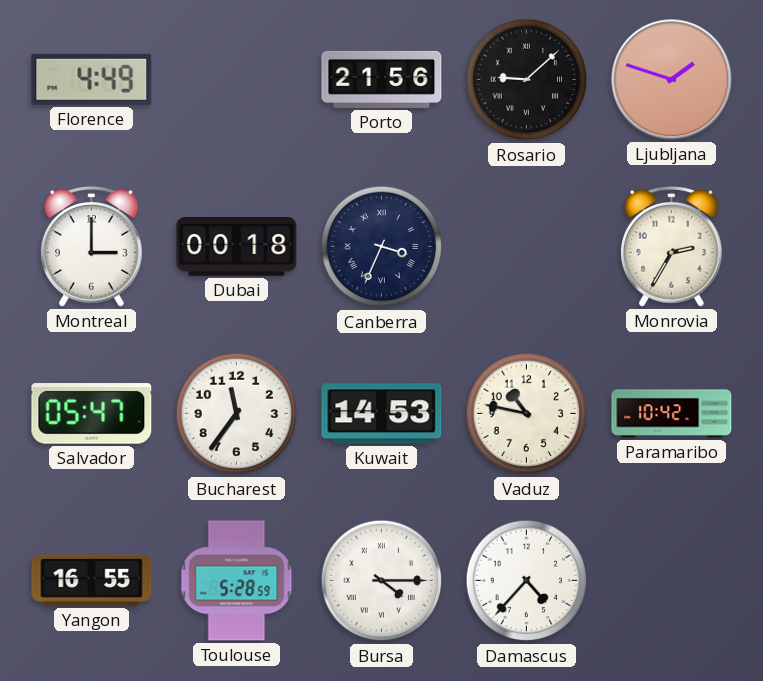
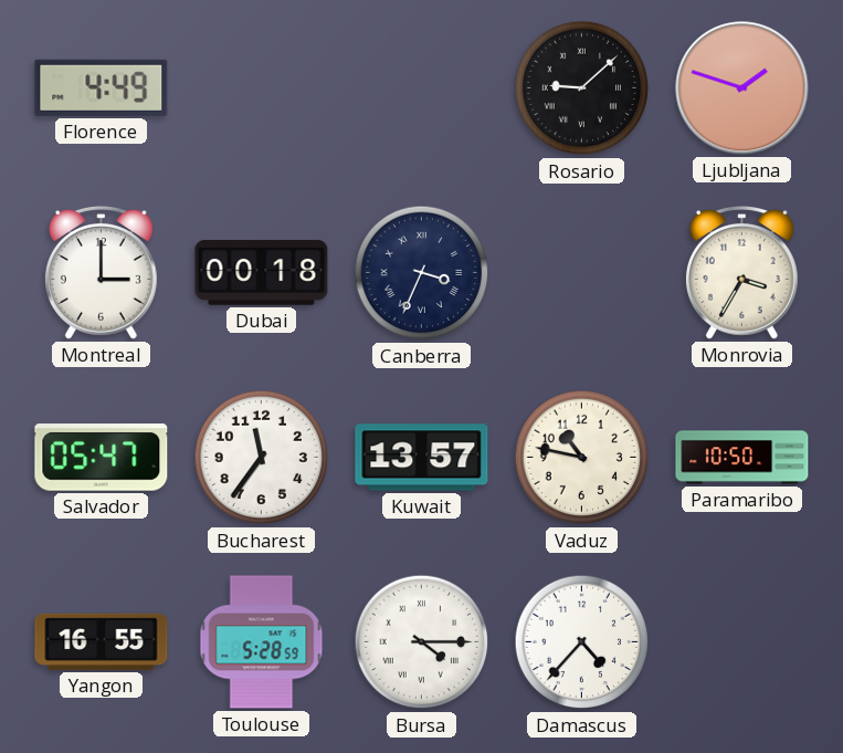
Porto: 21:56 -> none
Monrovia: 2:35 -> 3:35
Kuwait: 14:53 -> 13:57
Paramaribo: 10:42 -> 10:50
